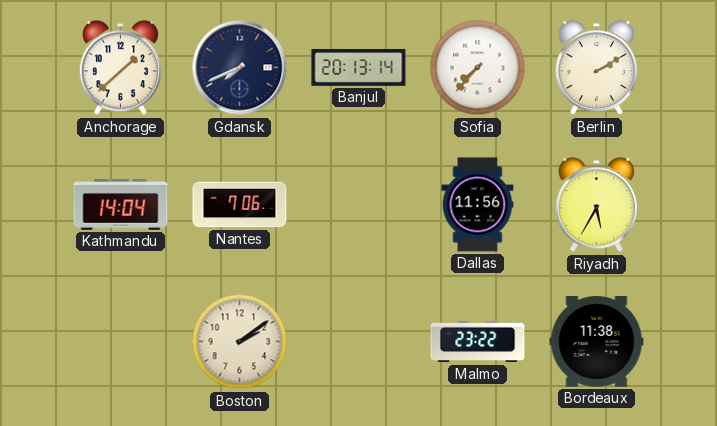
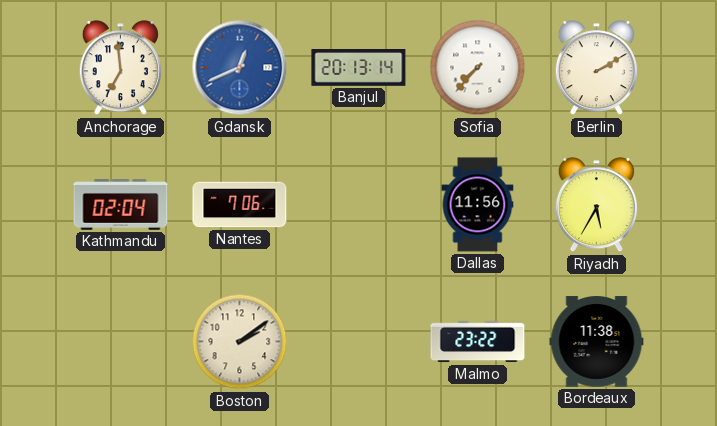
Anchorage: 1:38 -> 6:59
Gdansk: 7:41 -> 12:41
Gdansk dial: navy -> blue
Kathmandu: 14:04 -> 02:04
